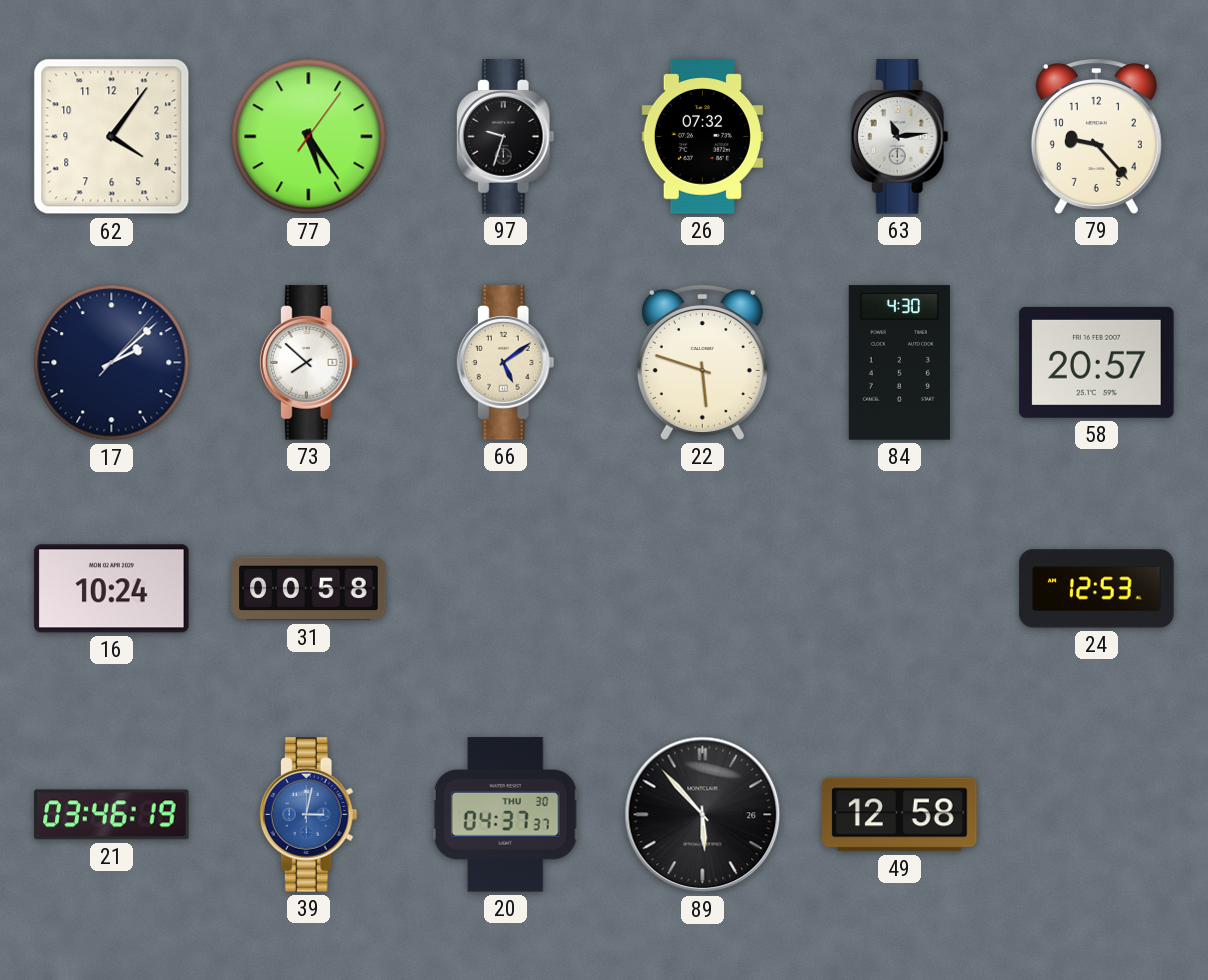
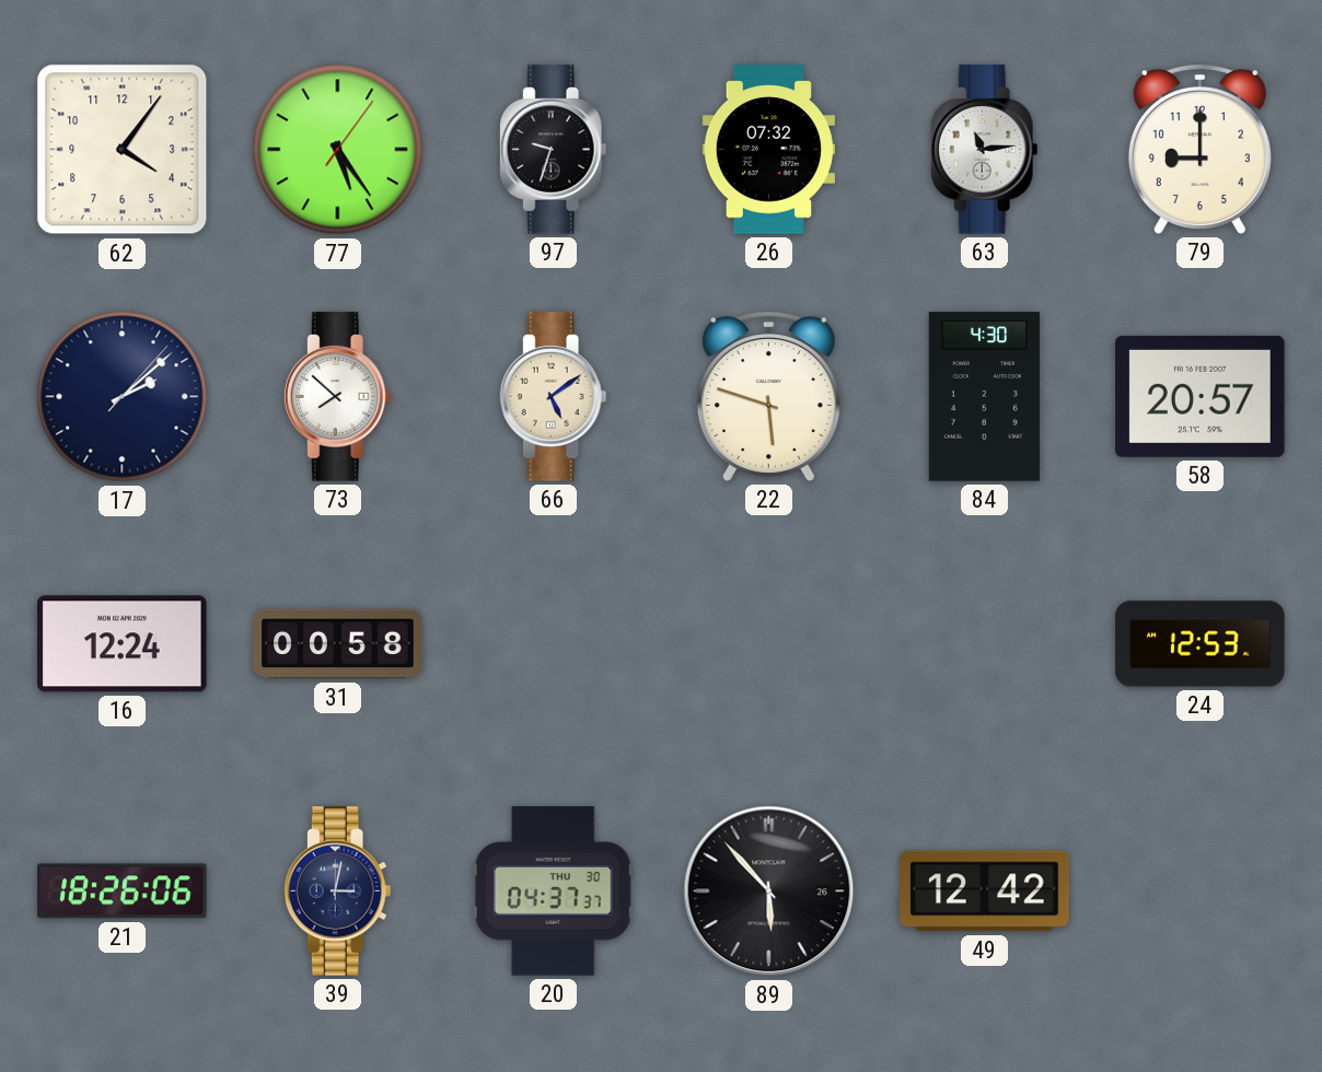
79: 9:23 -> 9:00
16: 10:24 -> 12:24
21: 03:46 -> 18:26
39 dial: blue -> navy
49: 12:58 -> 12:42
